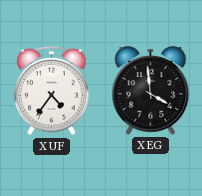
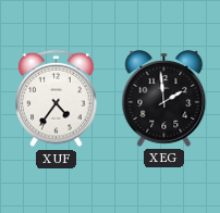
XEG: 3:59 -> 1:59
